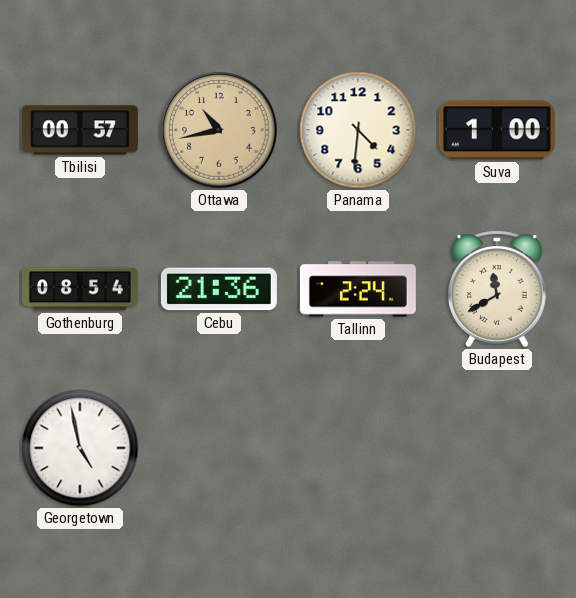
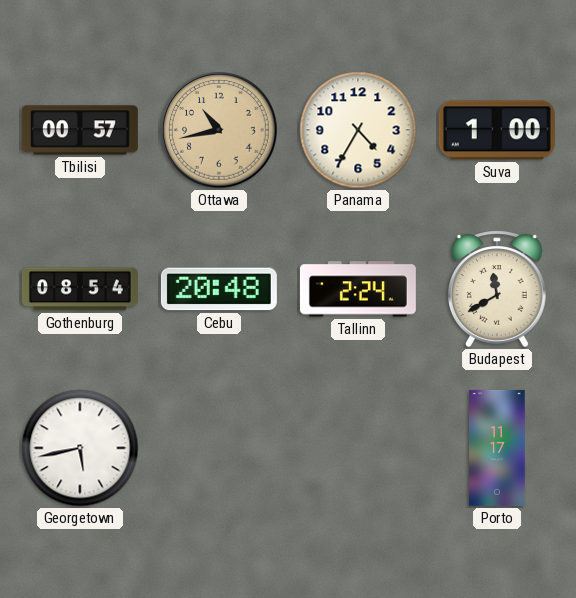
Panama: 4:31 -> 4:35
Cebu: 21:36 -> 20:48
Georgetown: 4:58 -> 5:43
Porto: none -> 11:17
